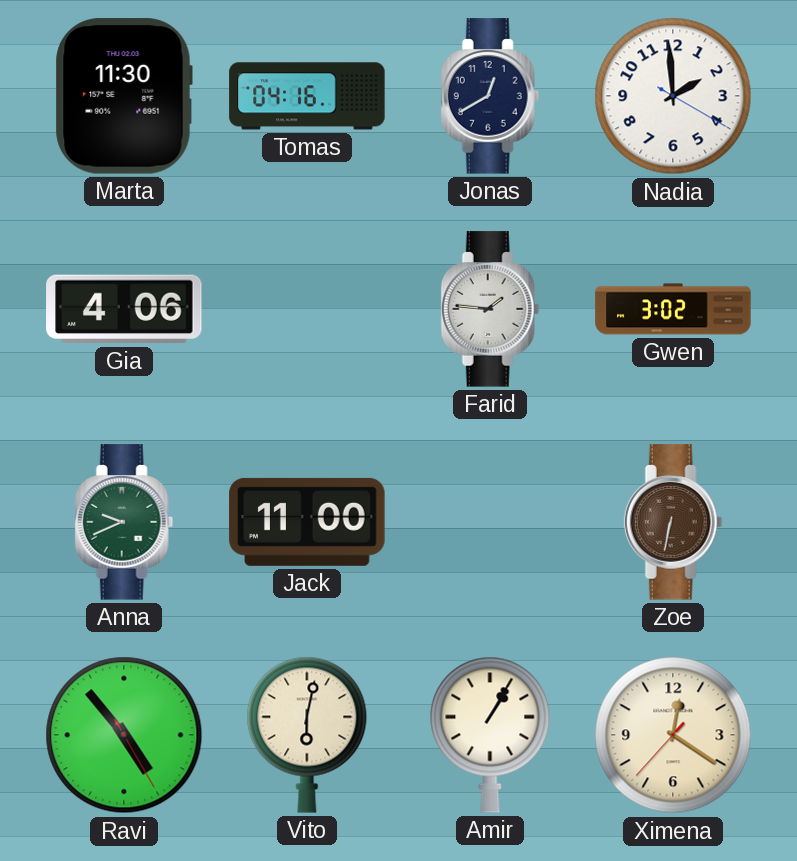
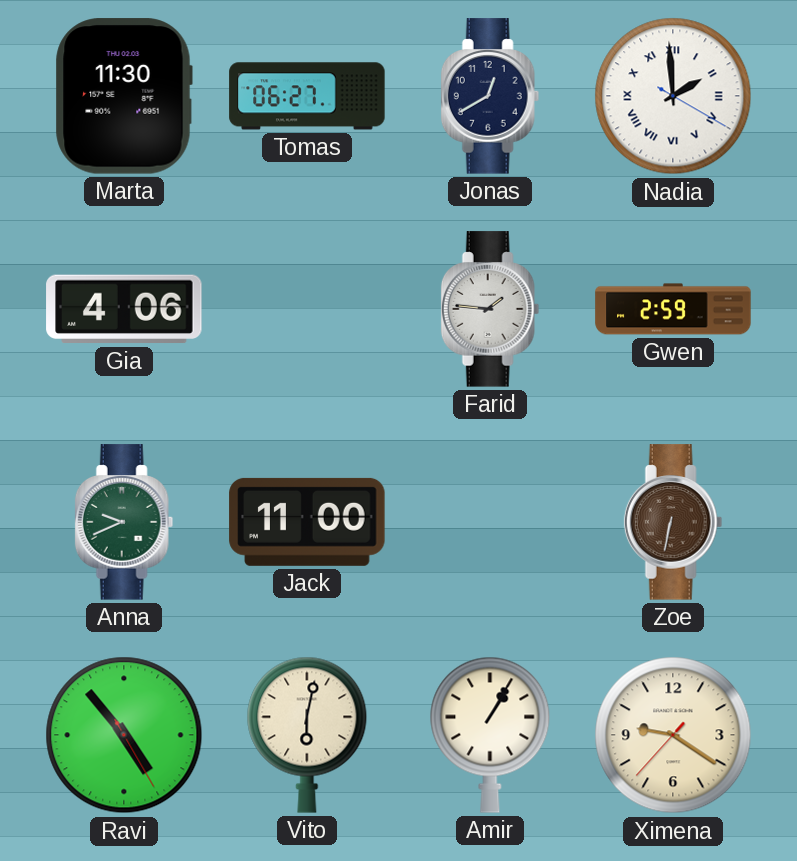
Tomas: 04:16 -> 06:27
Nadia numerals: Arabic -> Roman
Gwen: 3:02 -> 2:59
Ximena: 12:20 -> 9:20
